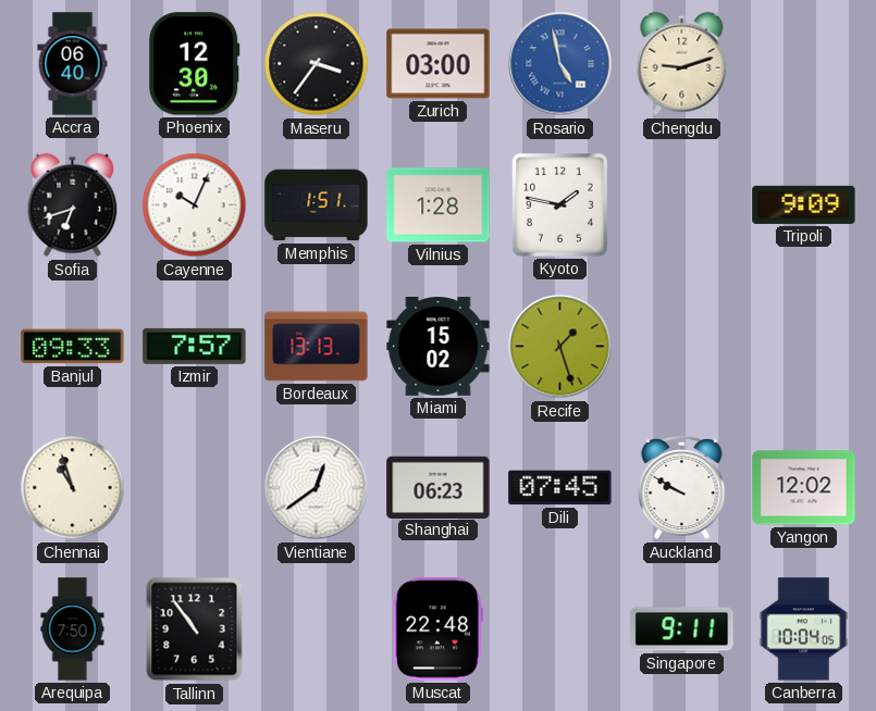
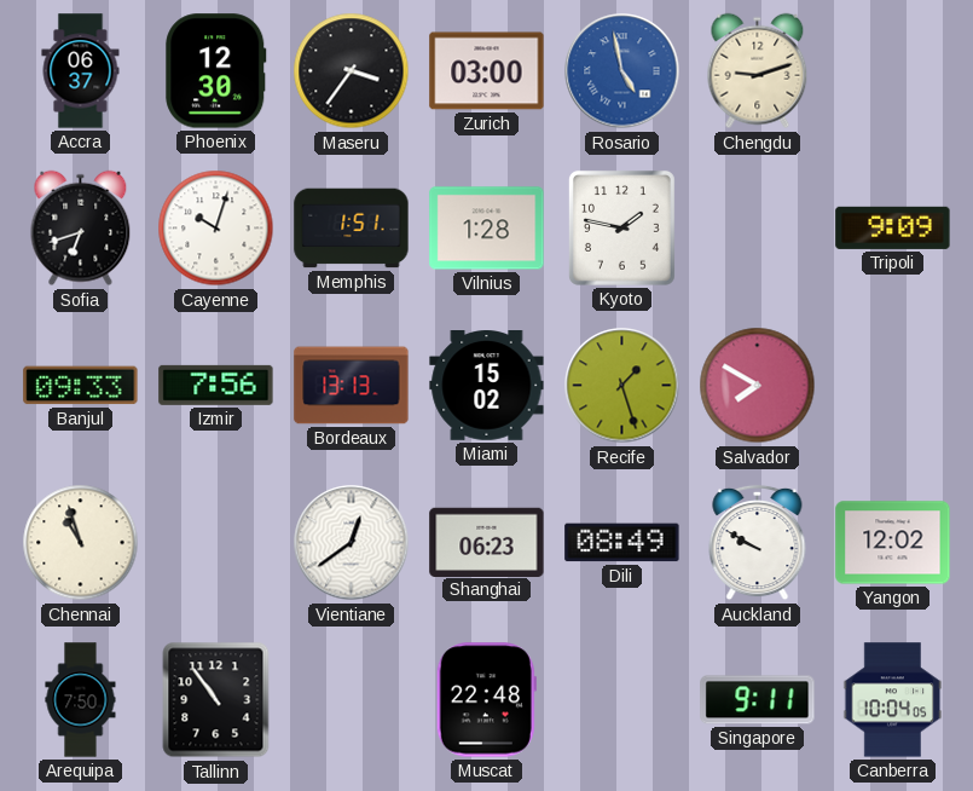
Accra: 06:40 -> 06:37
Cayenne: 10:04 -> 10:03
Izmir: 7:57 -> 7:56
Salvador: none -> 7:50
Dili: 07:45 -> 08:49
